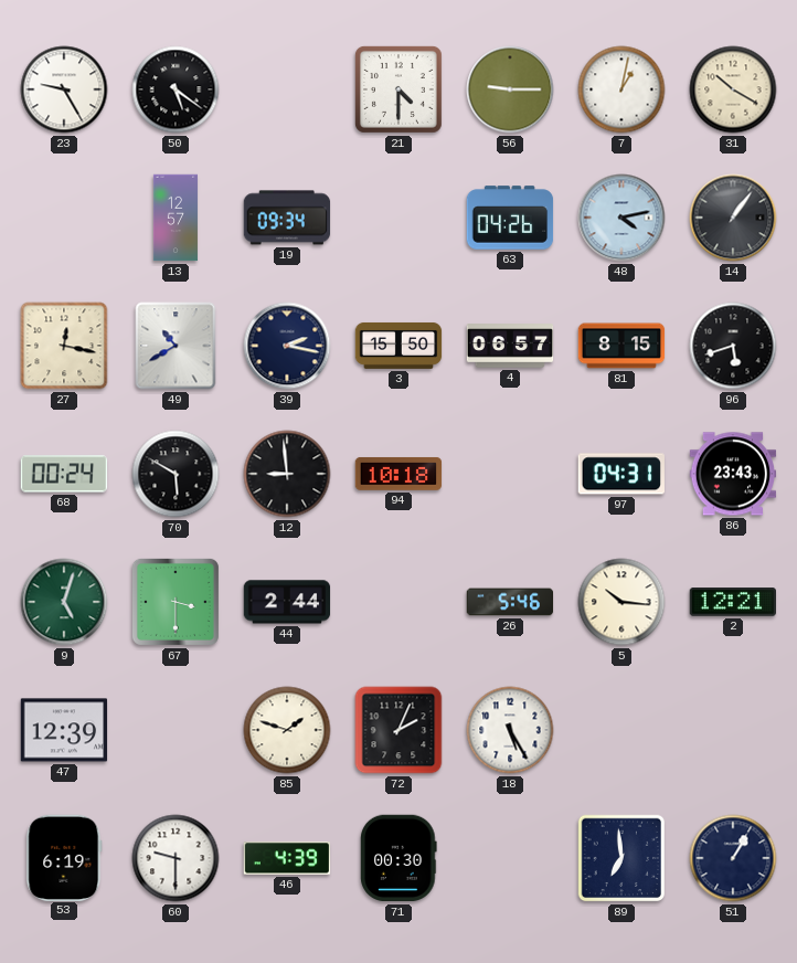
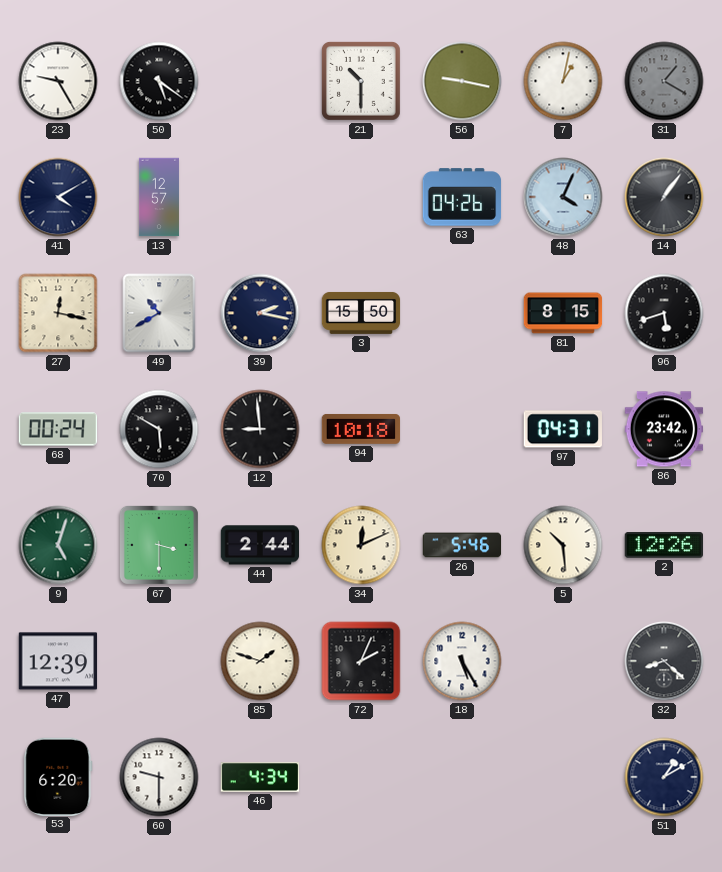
21: 4:30 -> 10:30
56: 9:15 -> 9:17
31: 10:20 -> 1:20
31 dial: cream -> grey
41: none -> 4:10
19: 09:34 -> none
48: 4:13 -> 4:04
4: 06:57 -> none
86: 23:43 -> 23:42
34: none -> 12:11
5: 10:16 -> 10:29
2: 12:21 -> 12:26
32: none -> 8:22
53: 6:19 -> 6:20
46: 4:39 -> 4:34
71: 00:30 -> none
89: 6:59 -> none
51: 1:05 -> 1:10
